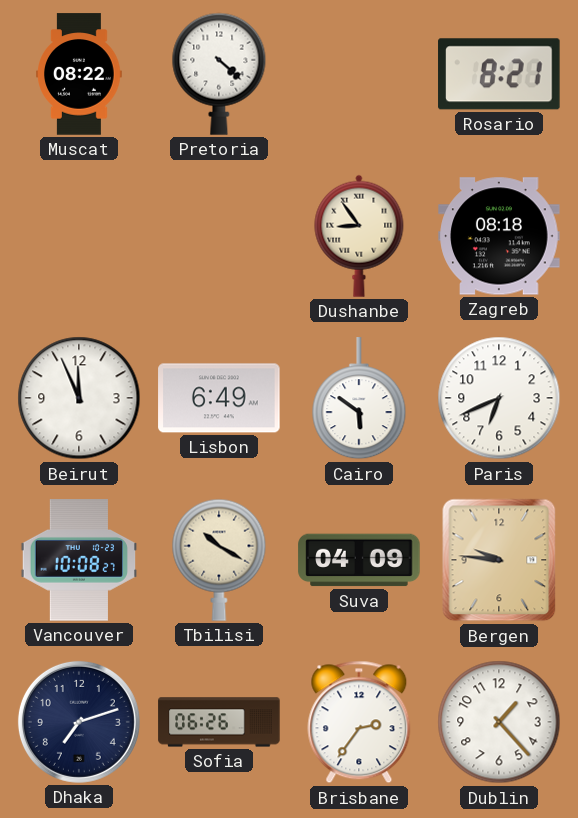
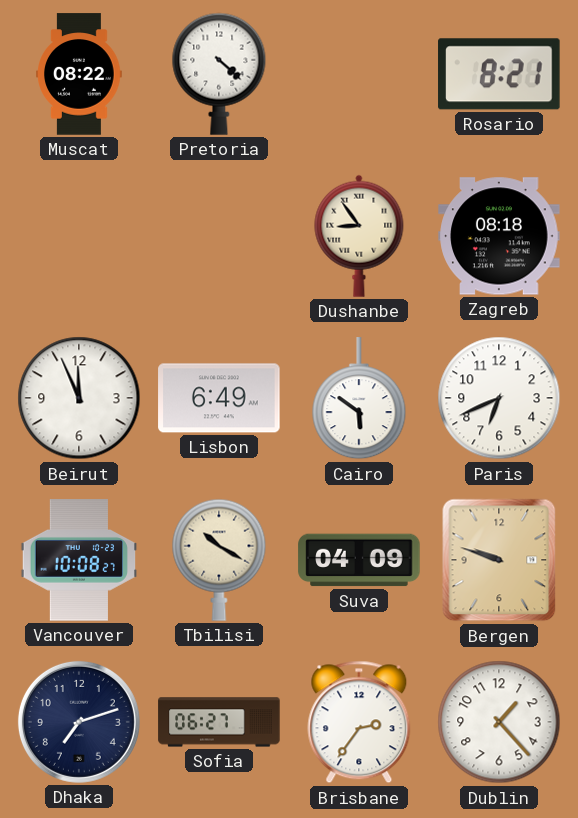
Bergen: 9:46 -> 9:48
Sofia: 06:26 -> 06:27
